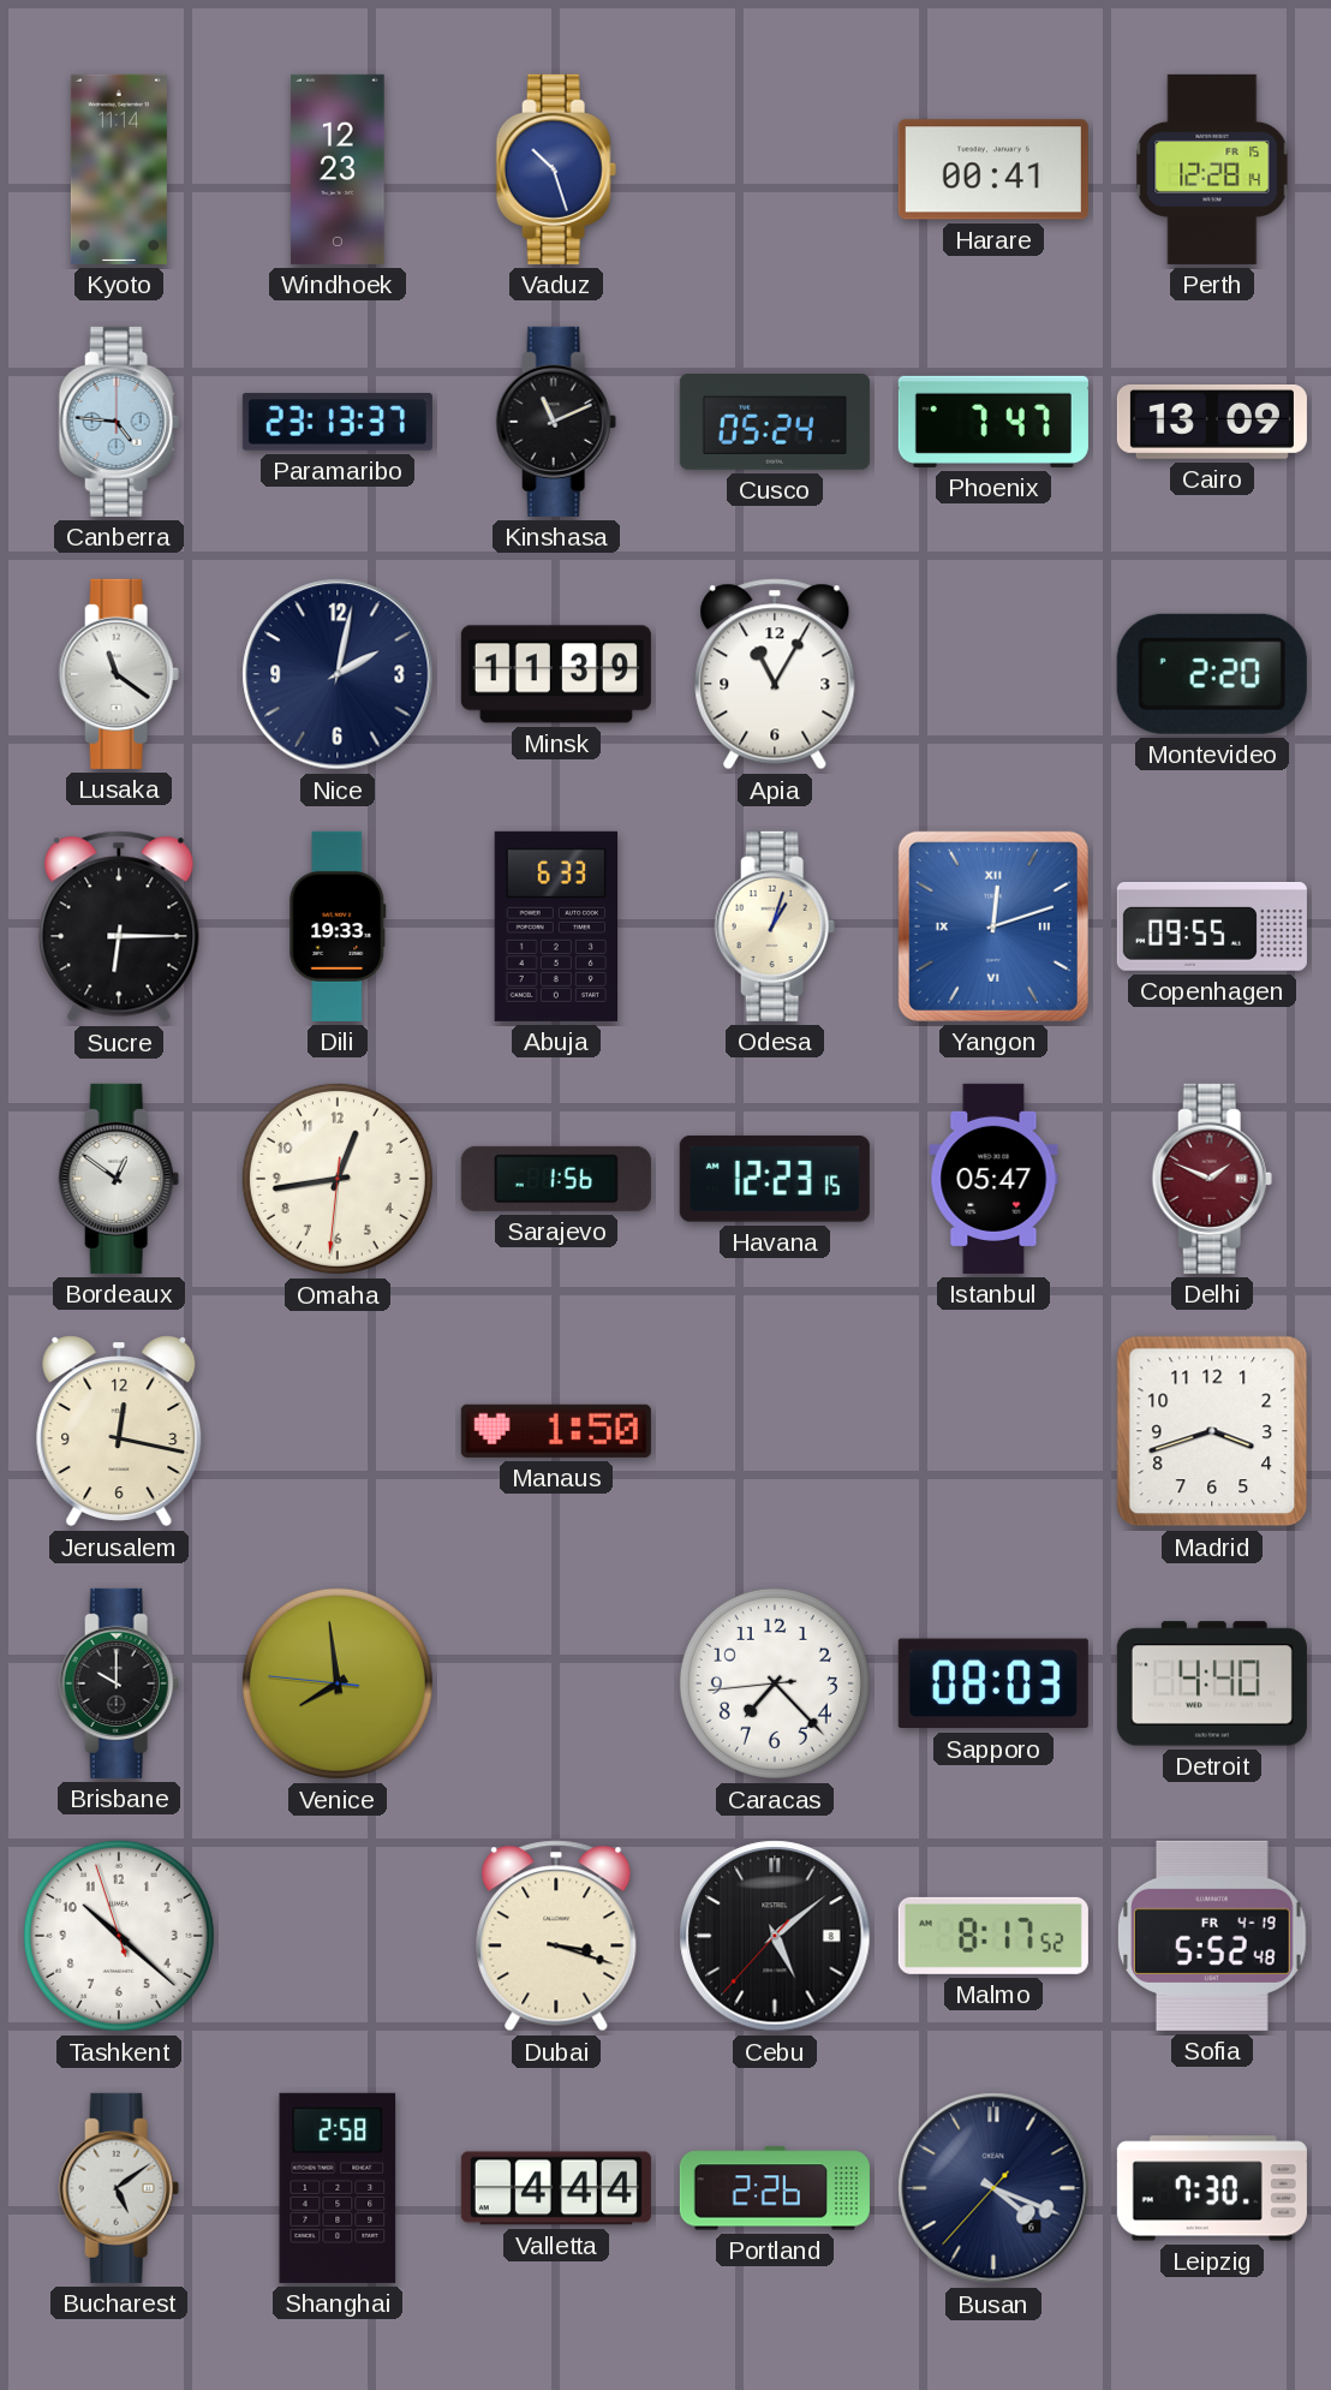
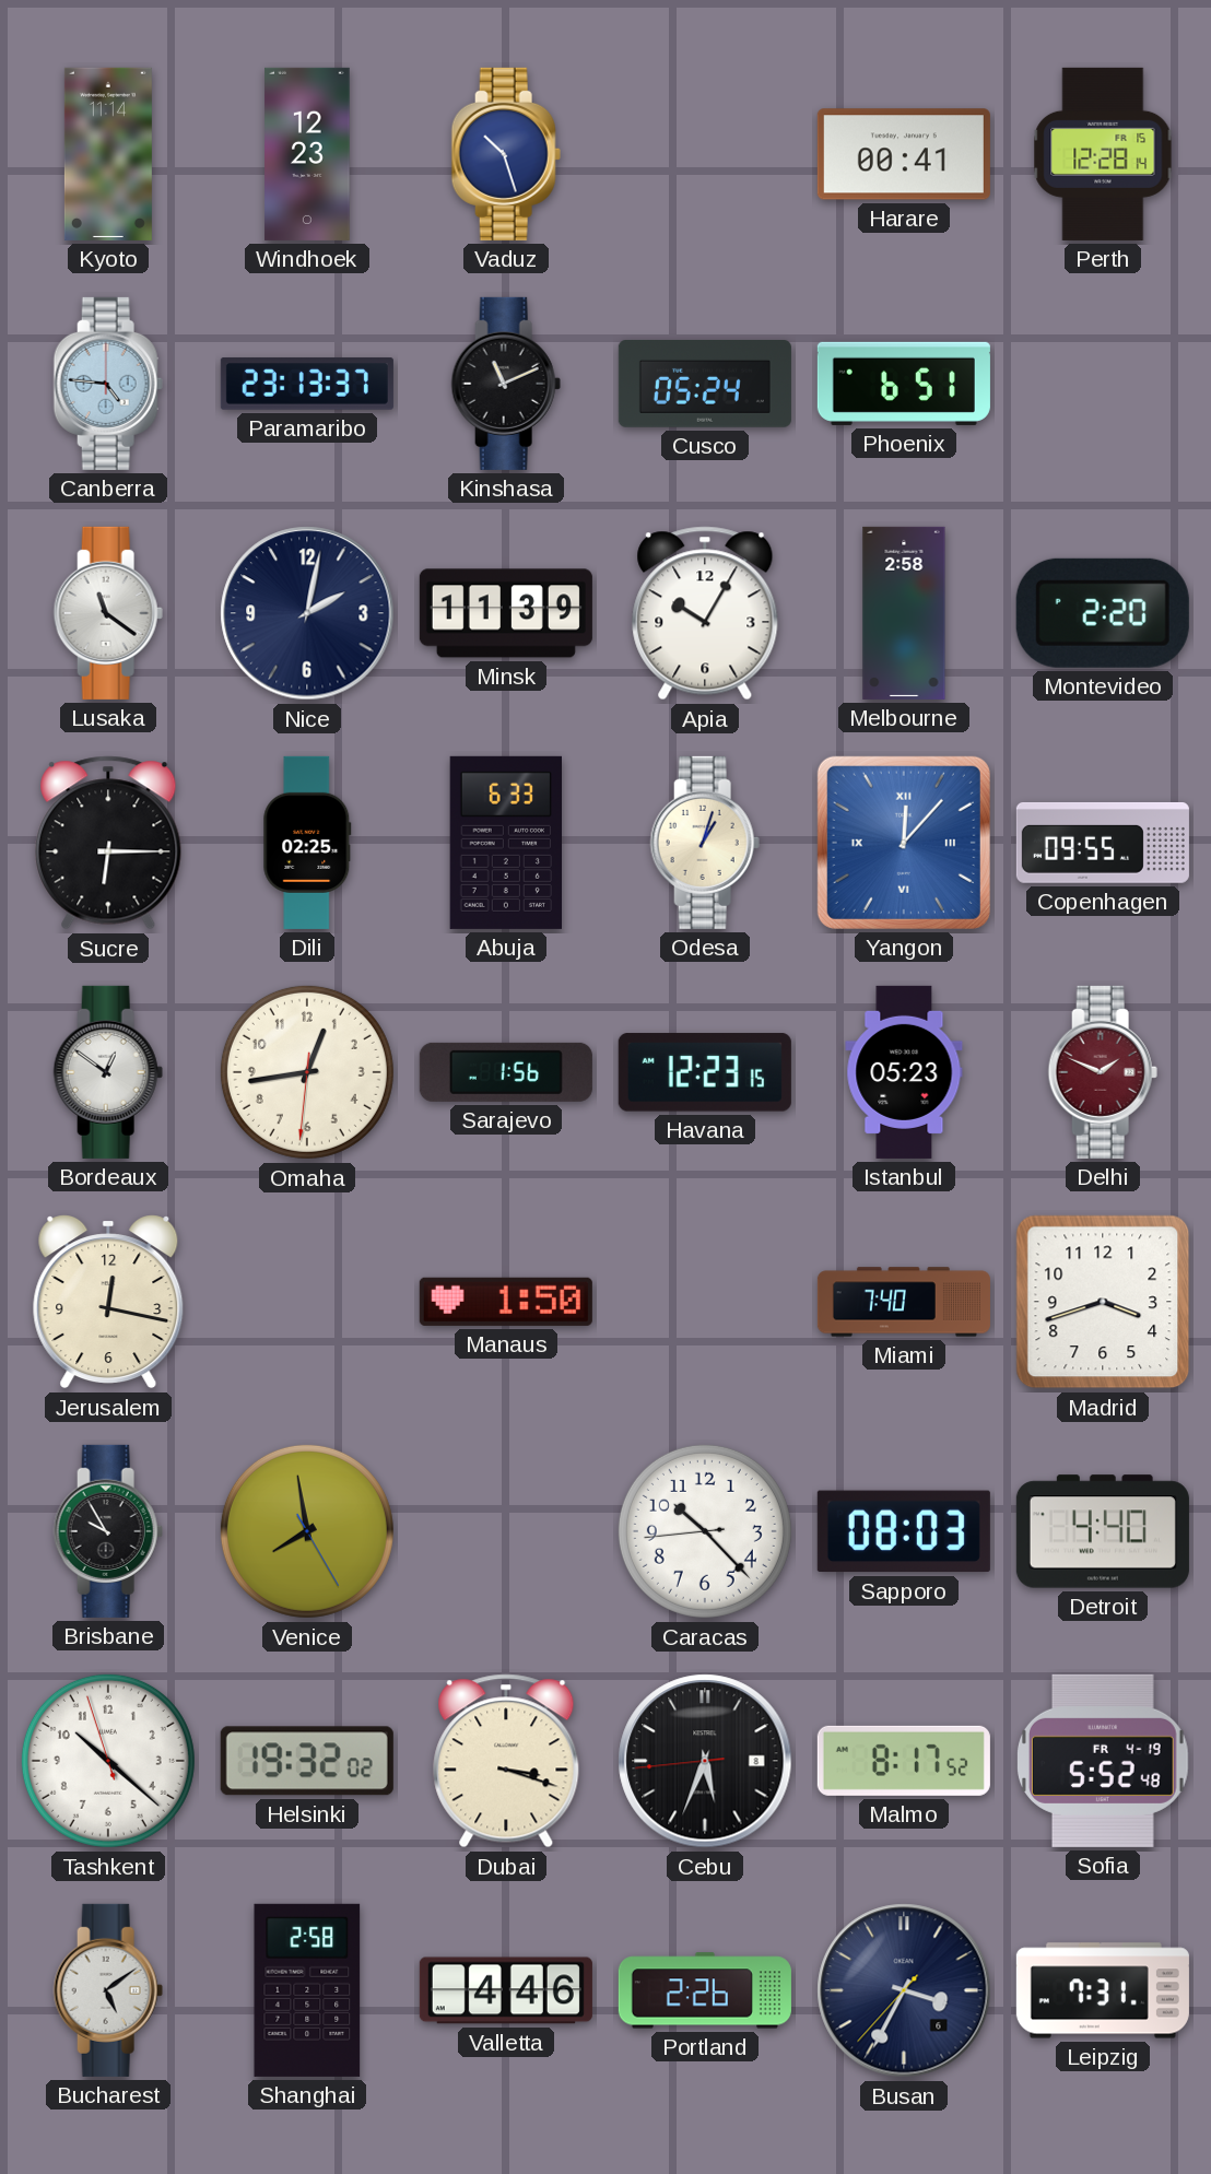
Phoenix: 7:47 -> 6:51
Cairo: 13:09 -> none
Apia: 11:05 -> 10:05
Melbourne: none -> 2:58
Dili: 19:33 -> 02:25
Yangon: 12:12 -> 12:07
Istanbul: 05:47 -> 05:23
Miami: none -> 7:40
Brisbane: 10:00 -> 9:55
Venice: 7:58:46 -> 7:58:25
Caracas: 7:22 -> 10:22
Helsinki: none -> 19:32
Cebu: 5:08 -> 5:33
Valletta: 4:44 -> 4:46
Busan: 4:18 -> 3:34
Leipzig: 7:30 -> 7:31
